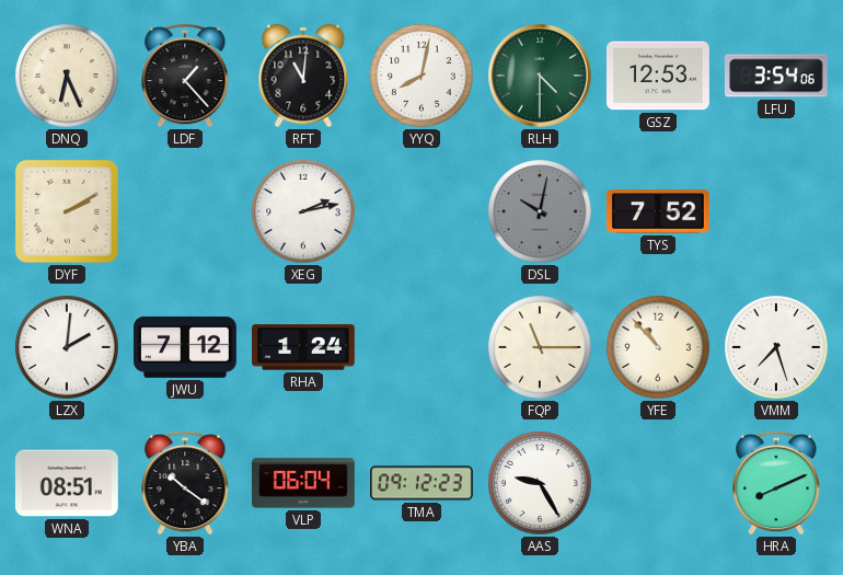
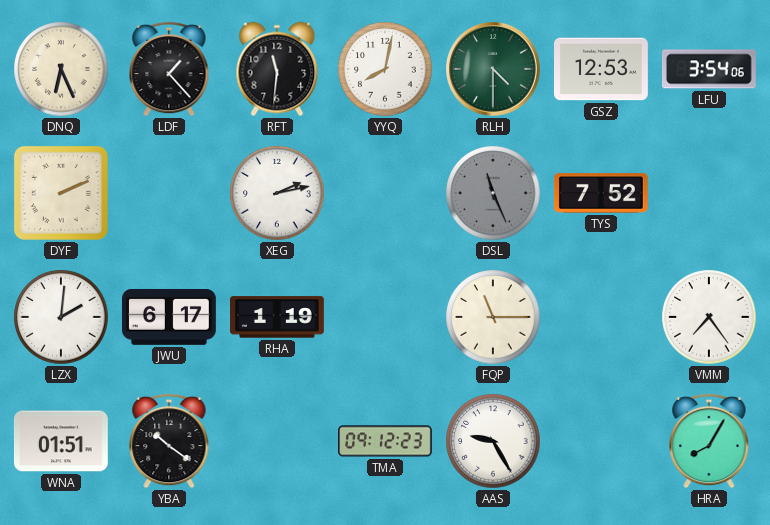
RFT: 11:01 -> 11:31
DYF: 2:10 -> 2:11
DSL: 10:02 -> 11:26
JWU: 7:12 -> 6:17
RHA: 1:24 -> 1:19
YFE: 10:53 -> none
VMM: 7:27 -> 7:24
WNA: 08:51 -> 01:51
VLP: 06:04 -> none
HRA: 8:11 -> 8:05
